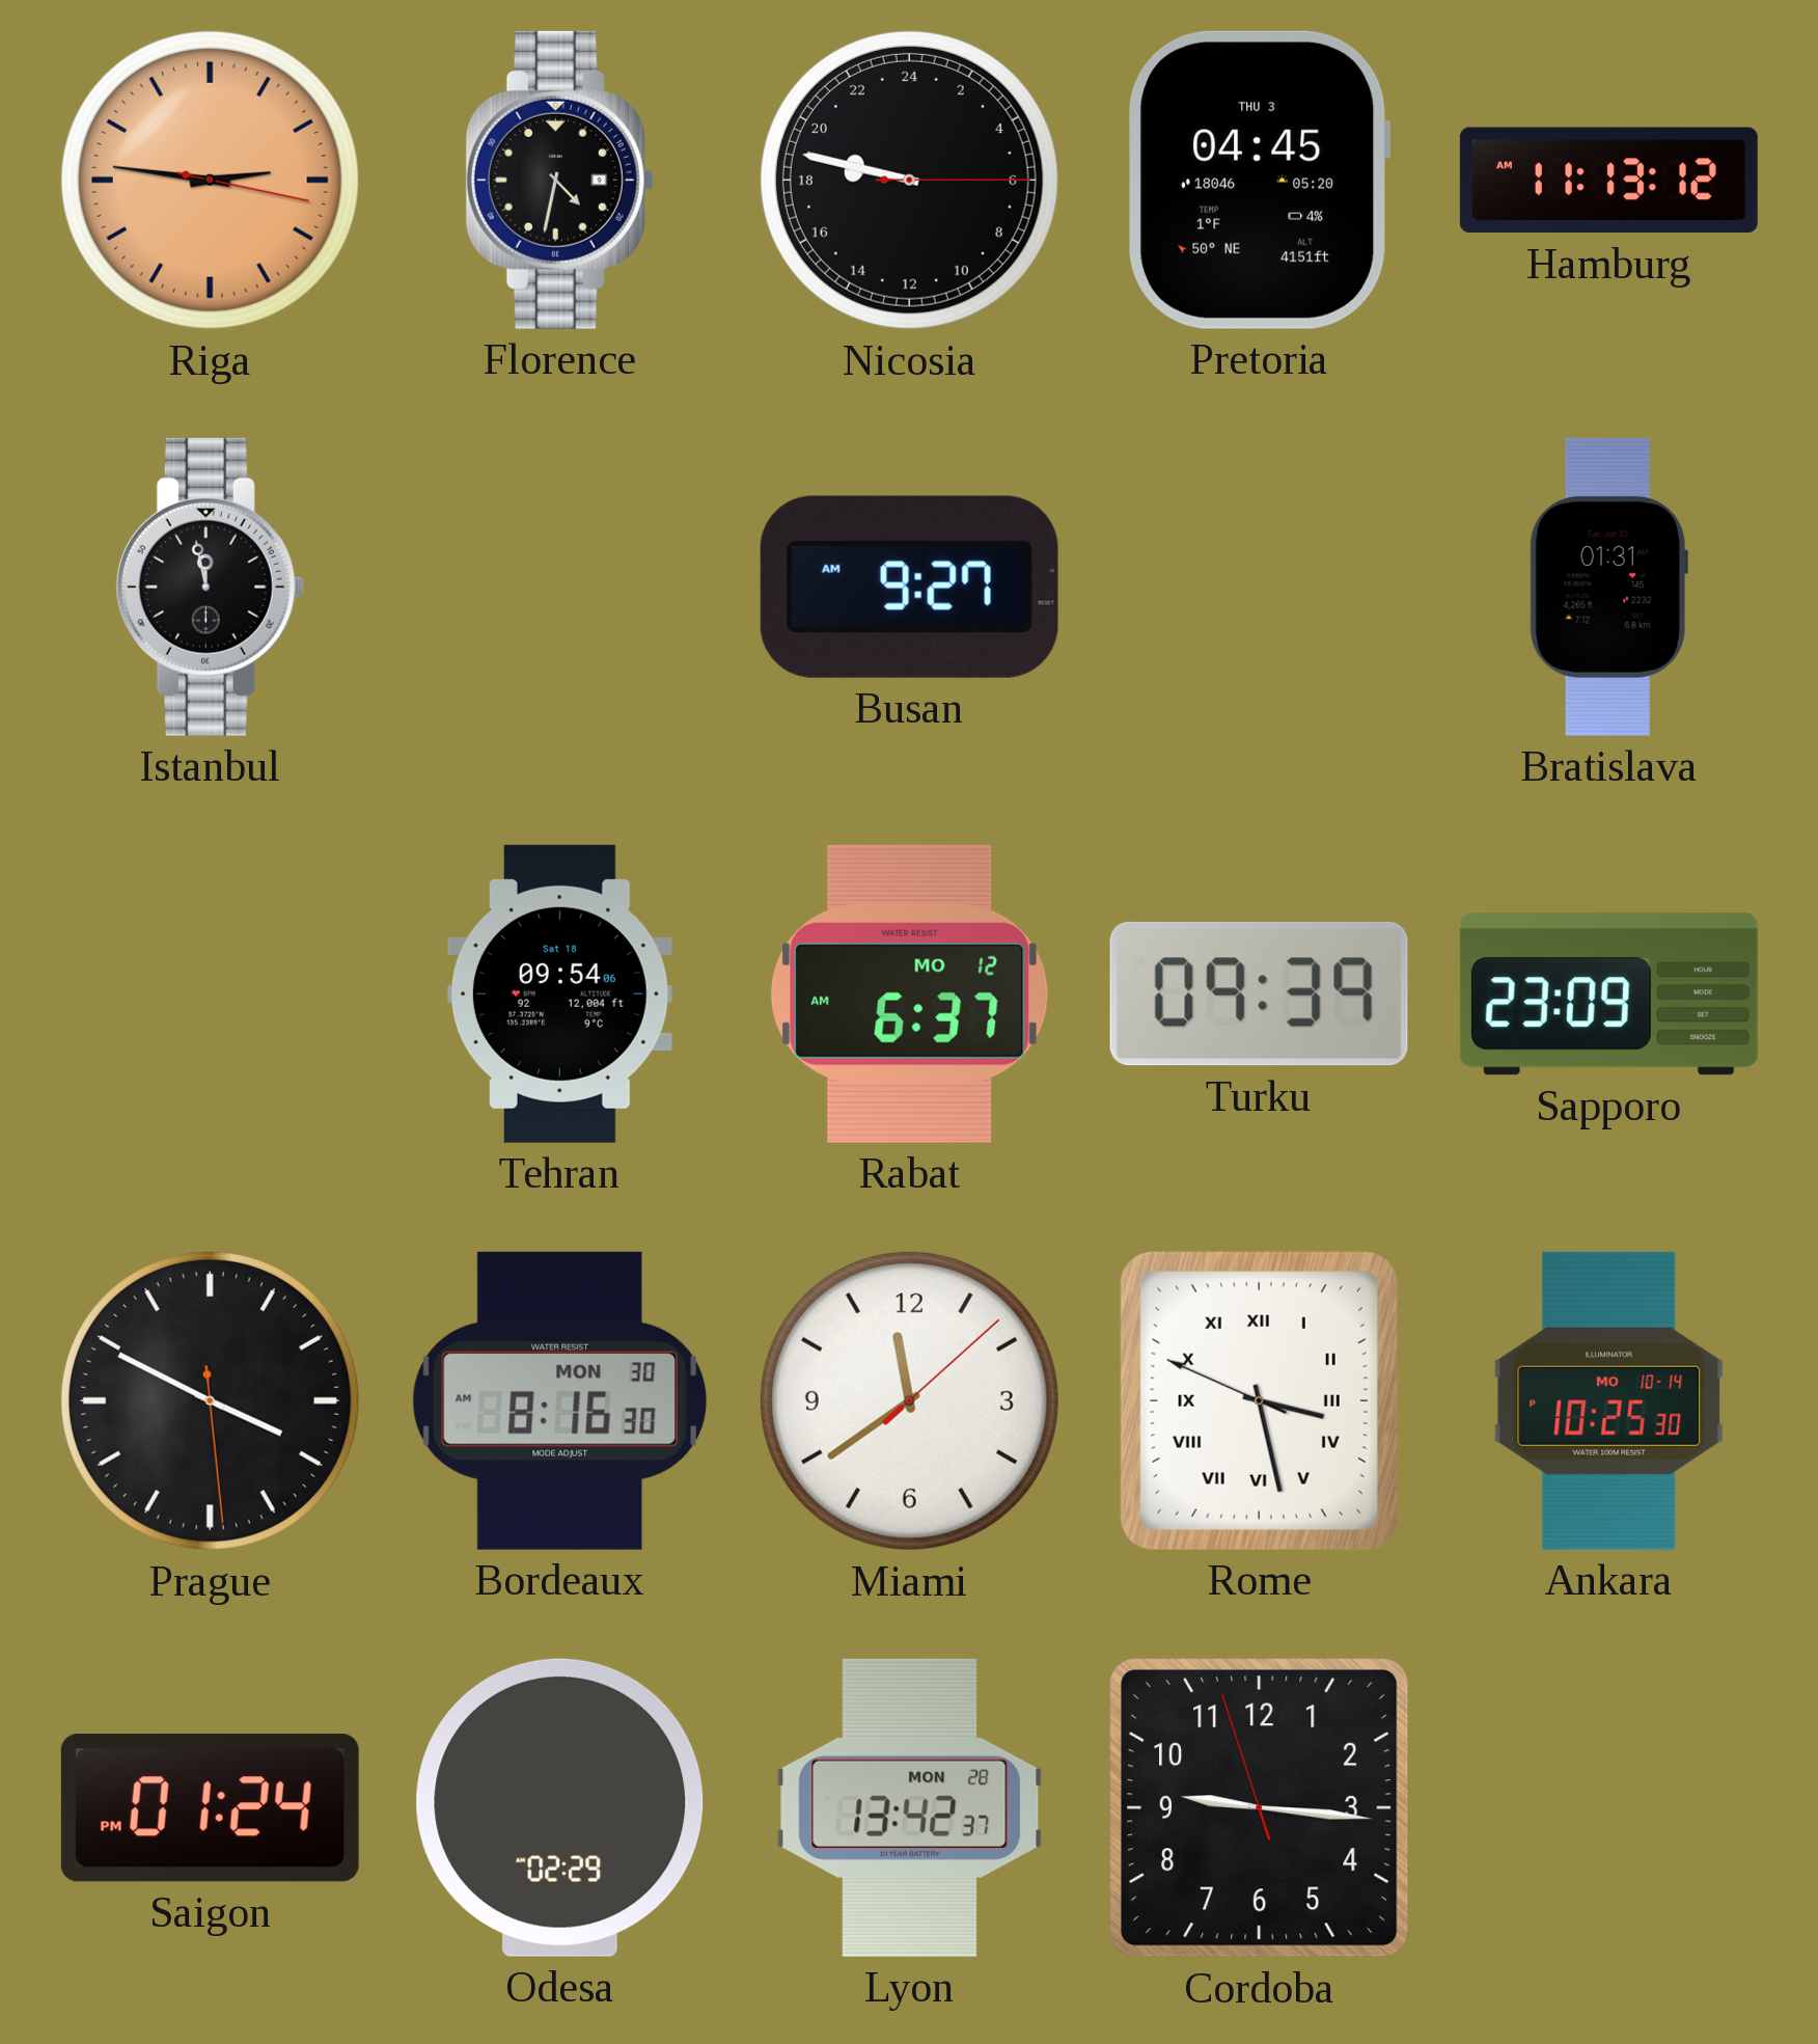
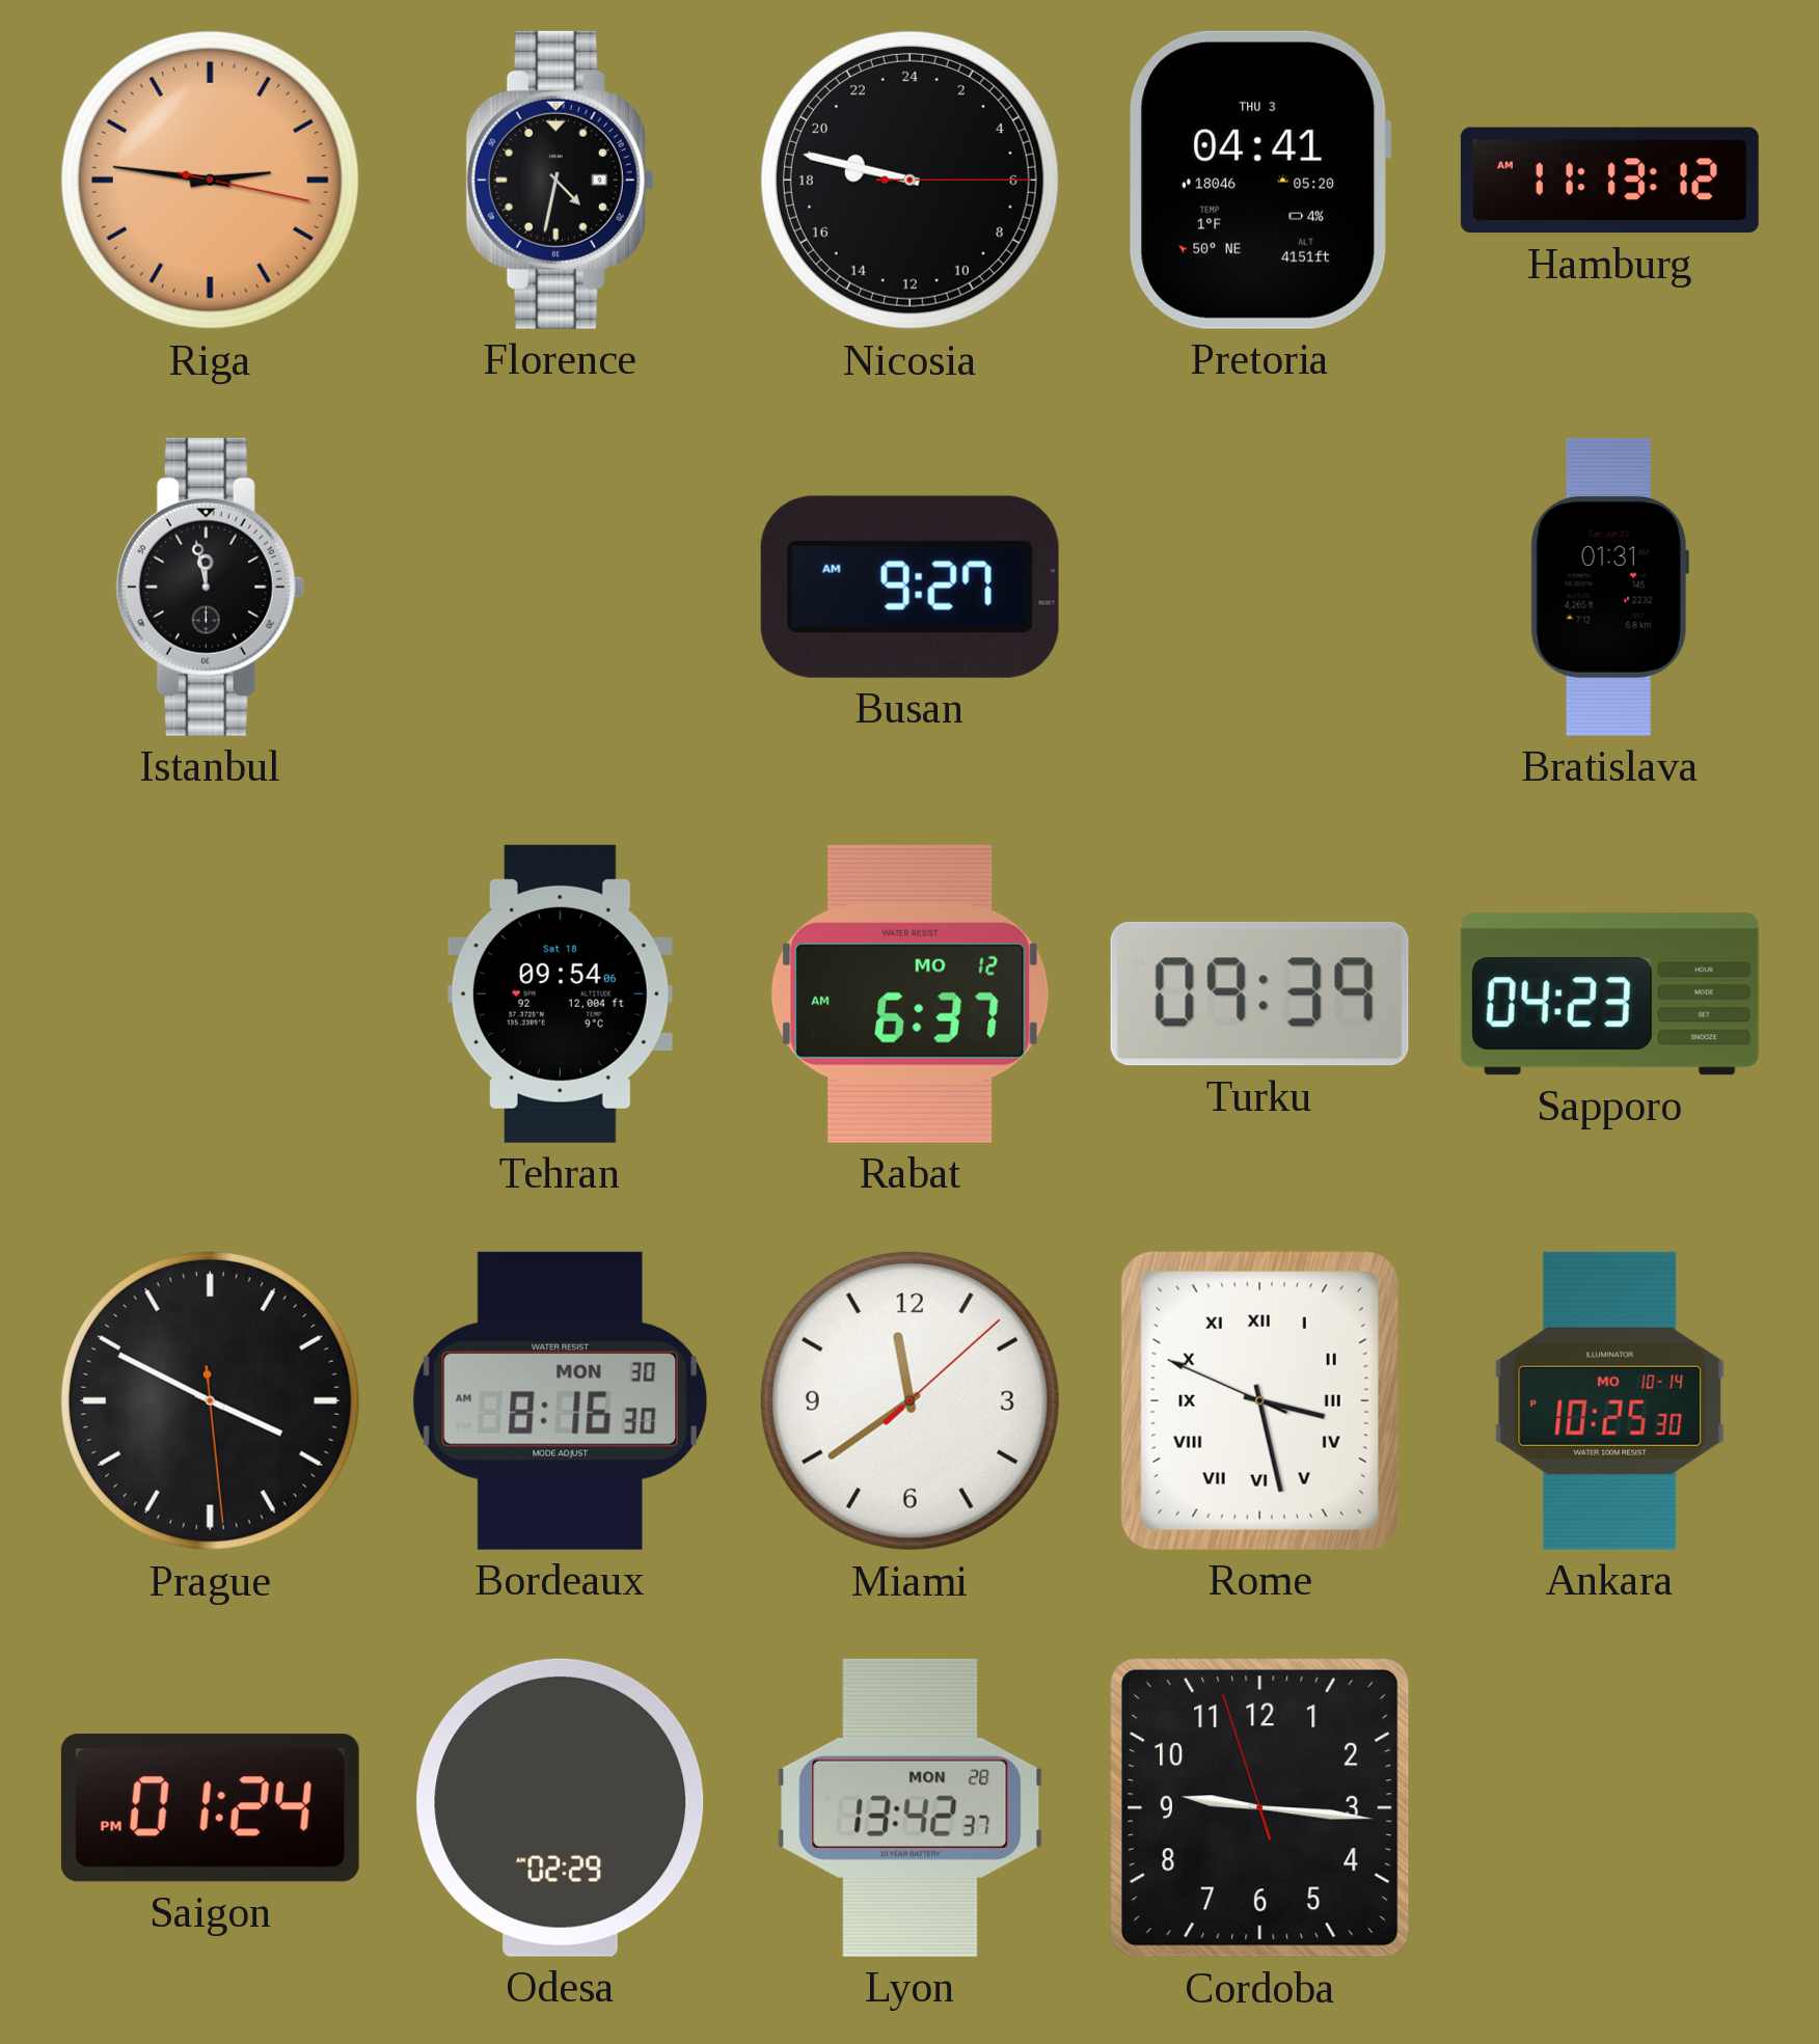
Pretoria: 04:45 -> 04:41
Sapporo: 23:09 -> 04:23
